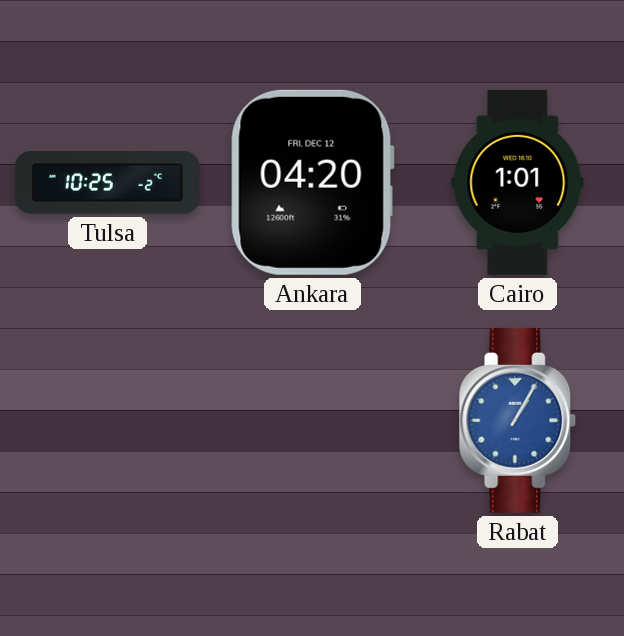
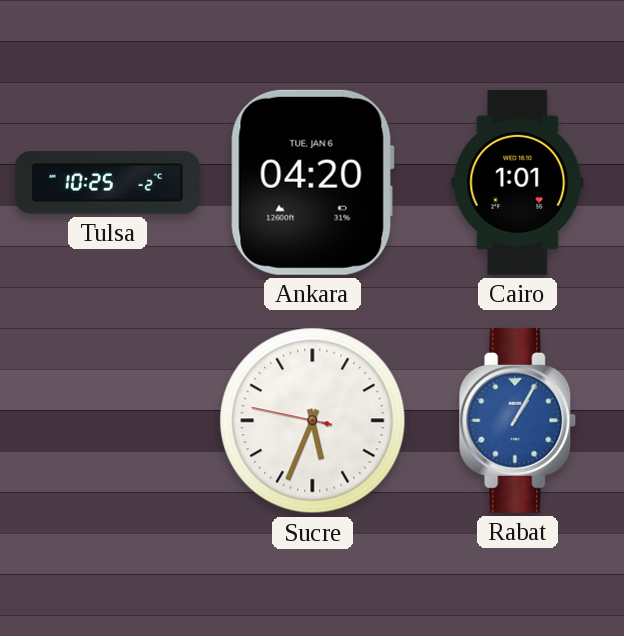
Ankara date: FRI, DEC 12 -> TUE, JAN 6
Sucre: none -> 5:33
